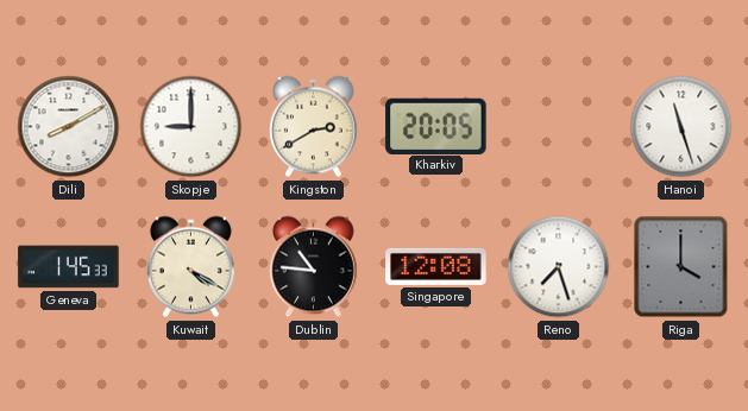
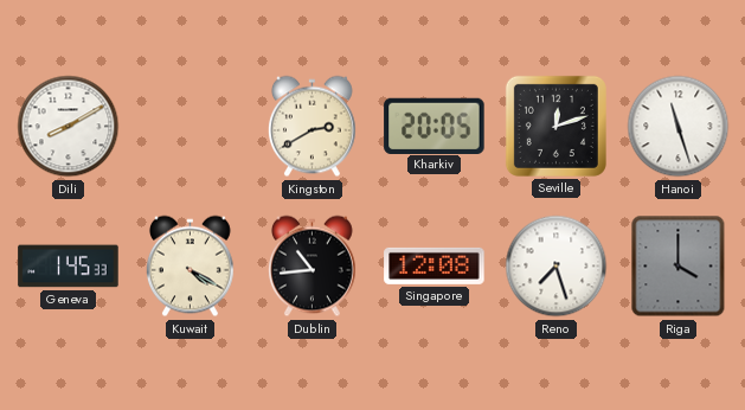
Skopje: 9:00 -> none
Seville: none -> 12:12
Dublin: 10:46 -> 10:44
